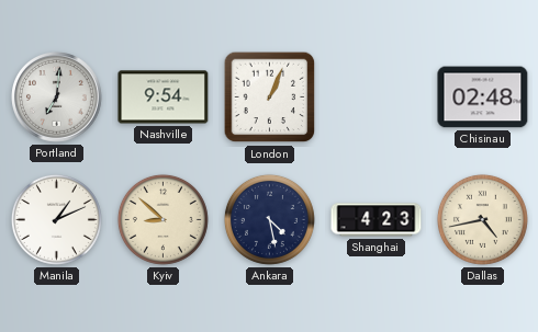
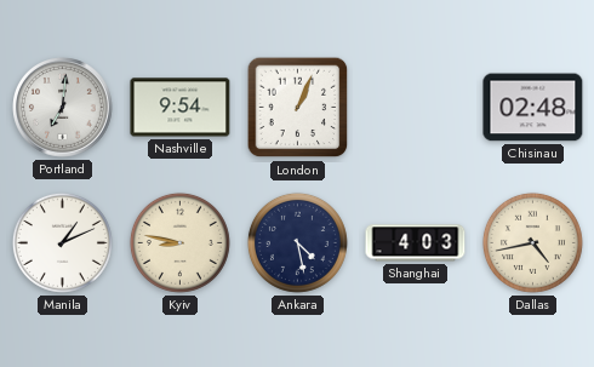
Kyiv: 8:52 -> 8:47
Shanghai: 4:23 -> 4:03
